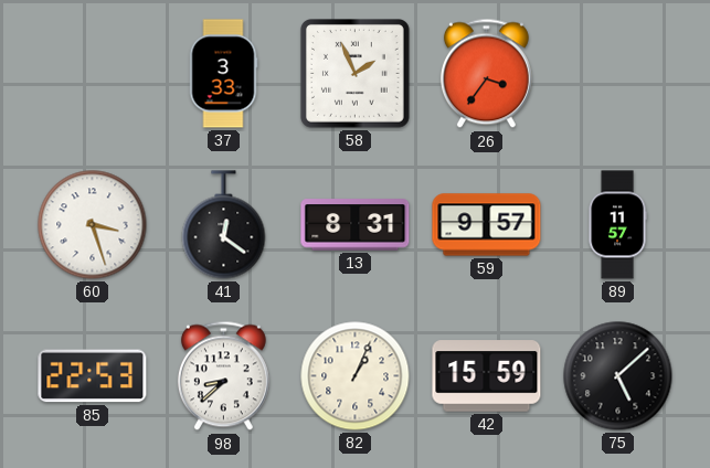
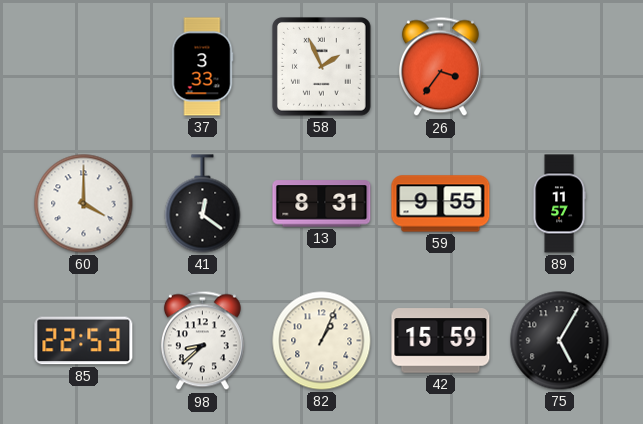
60: 3:27 -> 4:00
59: 9:57 -> 9:55
75: 5:08 -> 5:05
